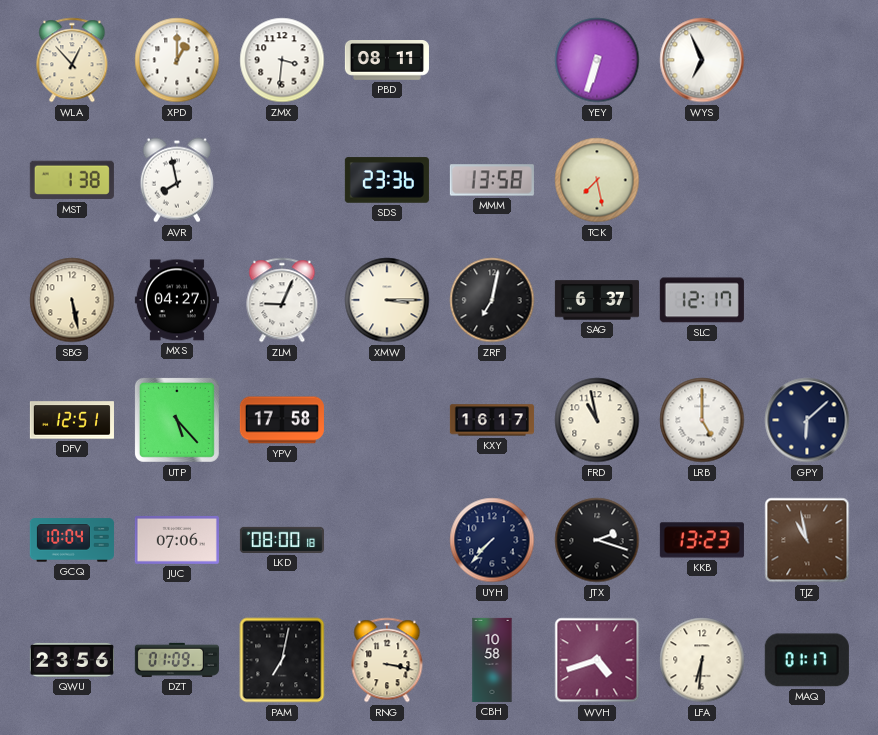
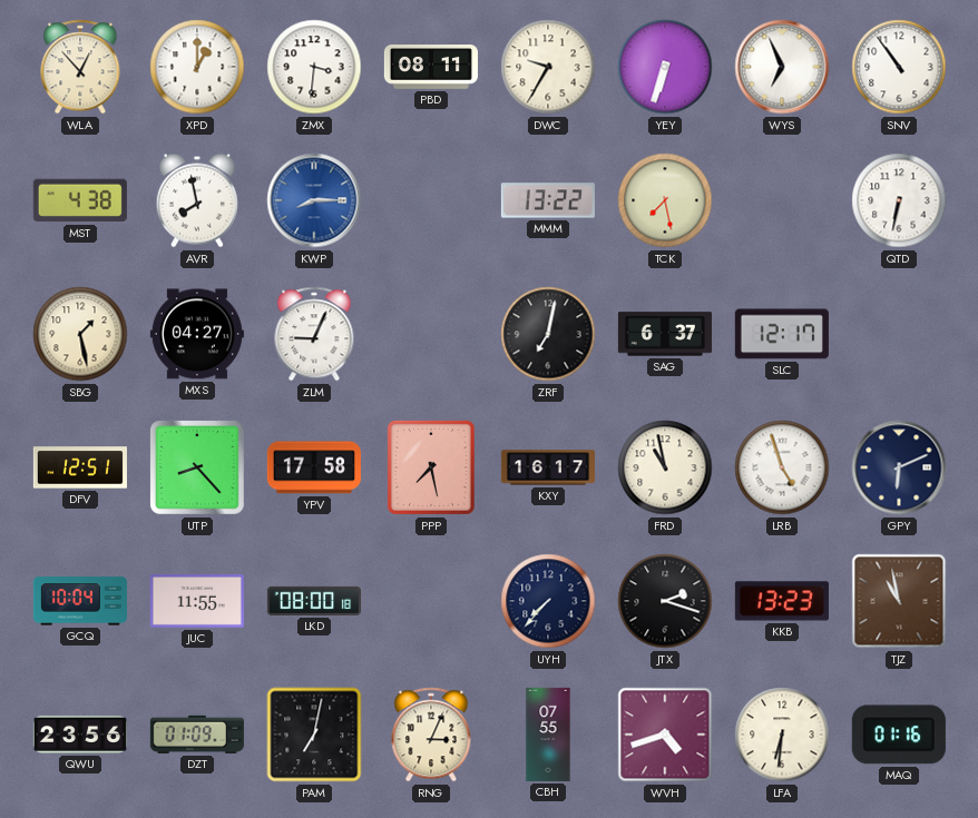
DWC: none -> 9:35
SNV: none -> 10:54
MST: 1:38 -> 4:38
KWP: none -> 8:15
SDS: 23:36 -> none
MMM: 13:58 -> 13:22
QTD: none -> 6:32
SBG: 5:28 -> 1:28
XMW: 3:15 -> none
UTP: 5:23 -> 8:23
PPP: none -> 7:28
LRB: 5:00 -> 4:57
GPY: 6:08 -> 6:11
JUC: 07:06 -> 11:55
RNG: 3:17 -> 3:04
CBH: 10:58 -> 07:55
MAQ: 01:17 -> 01:16
